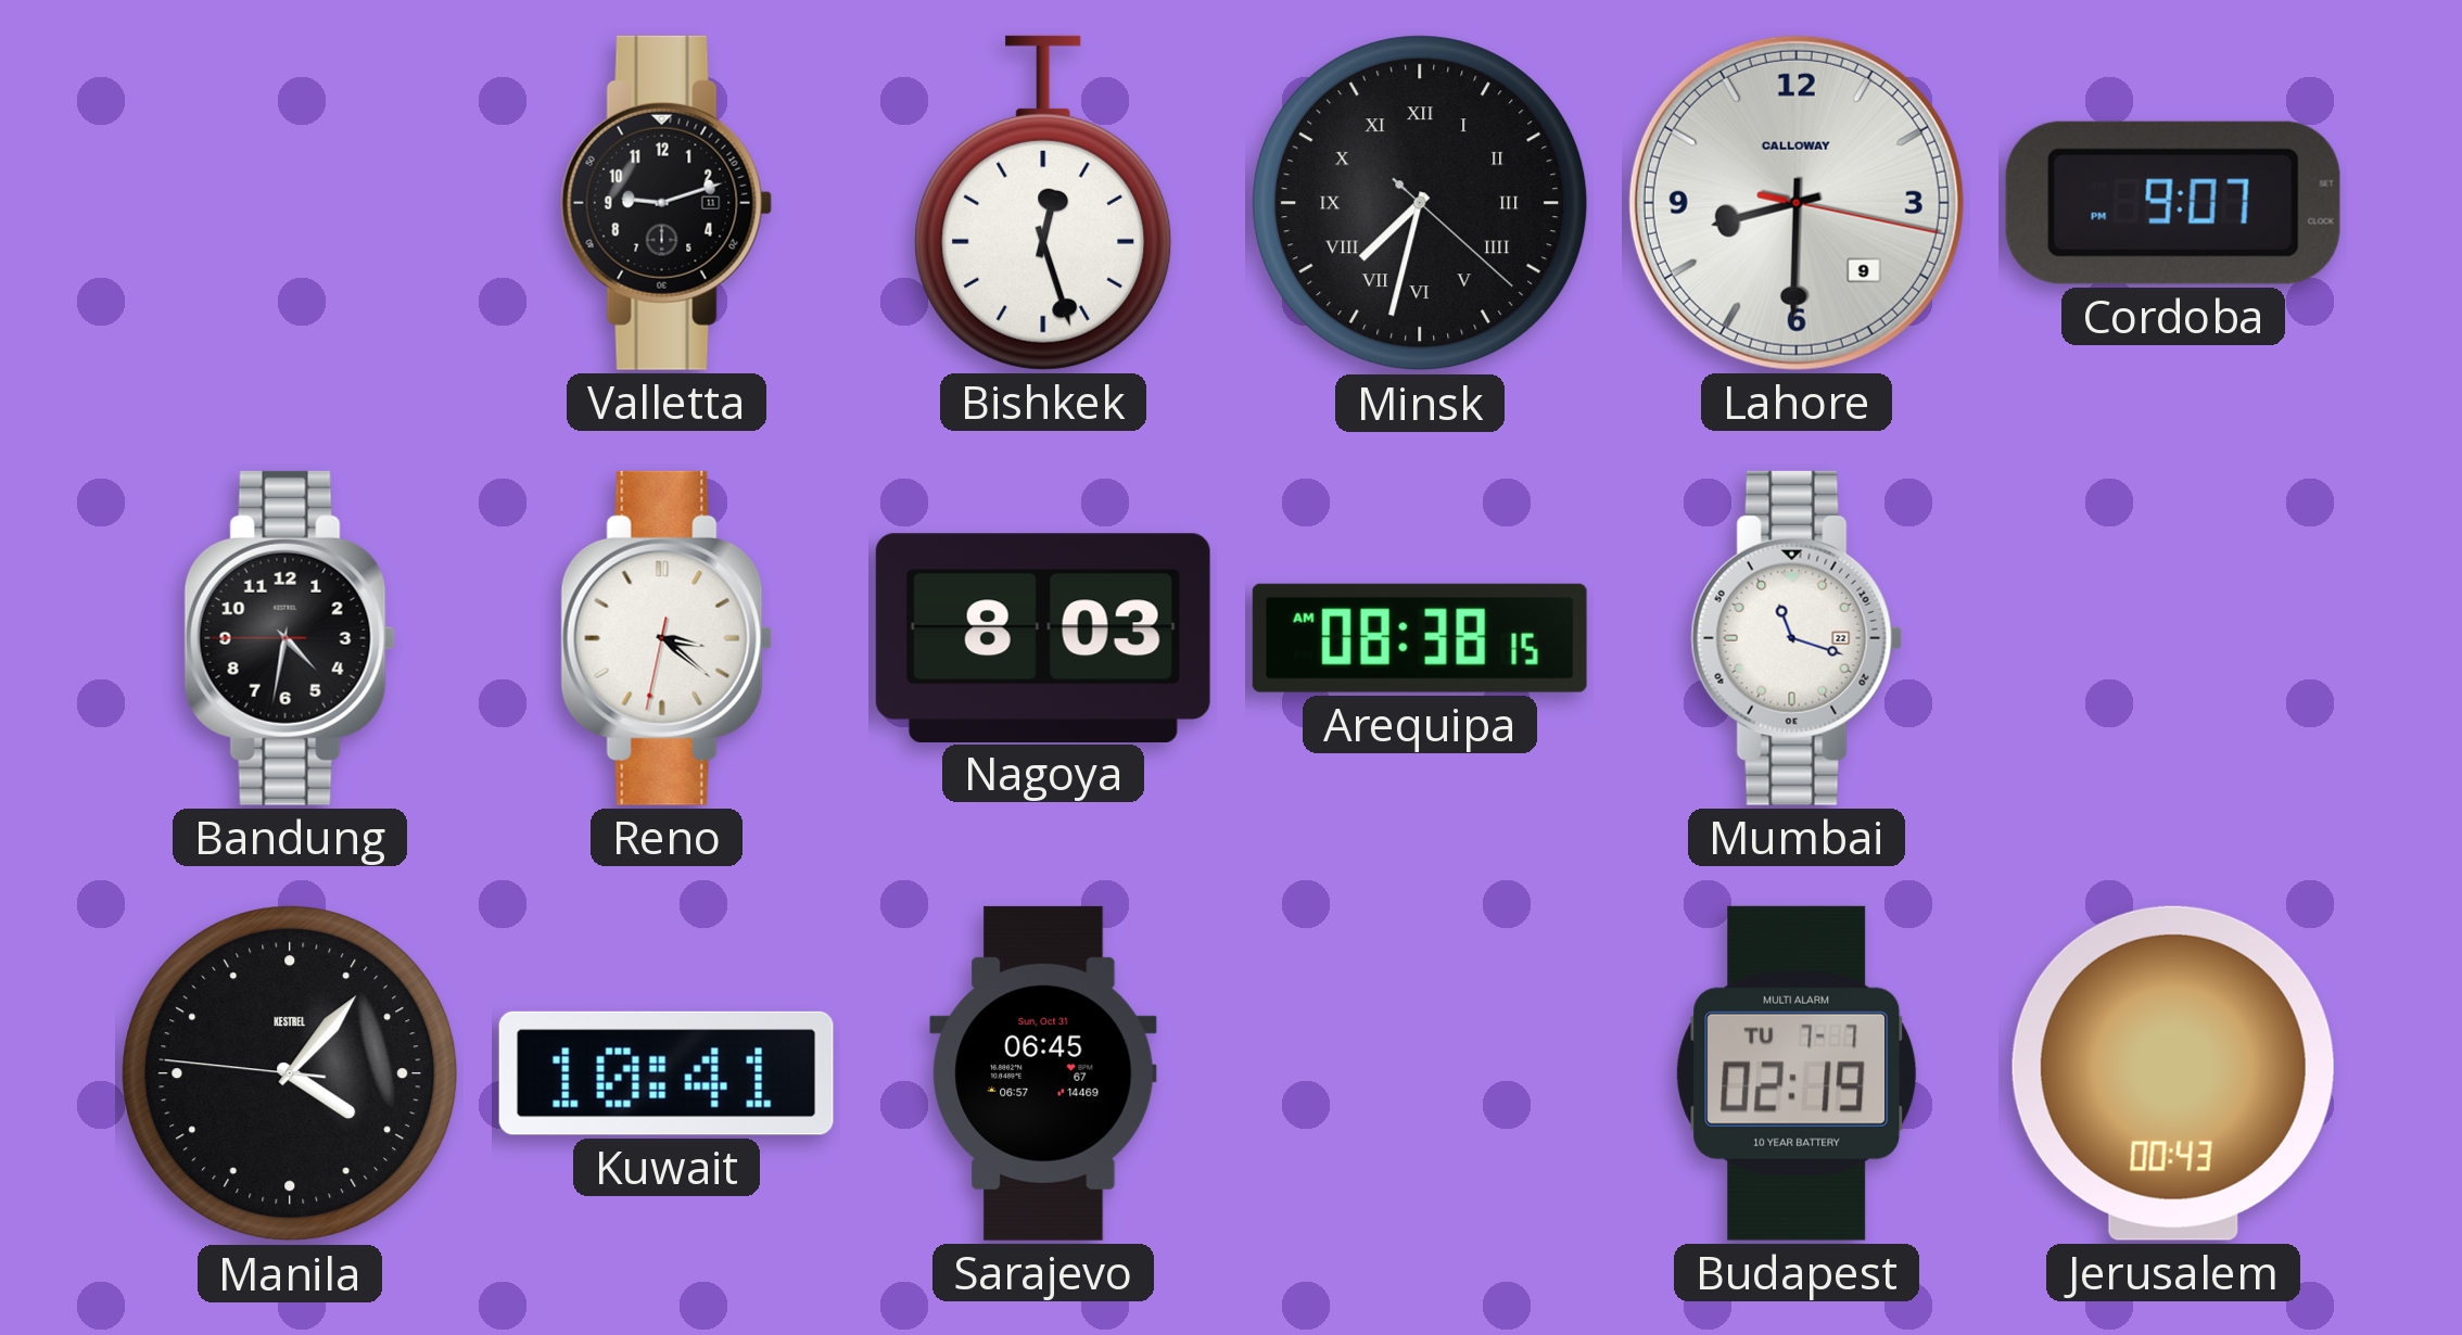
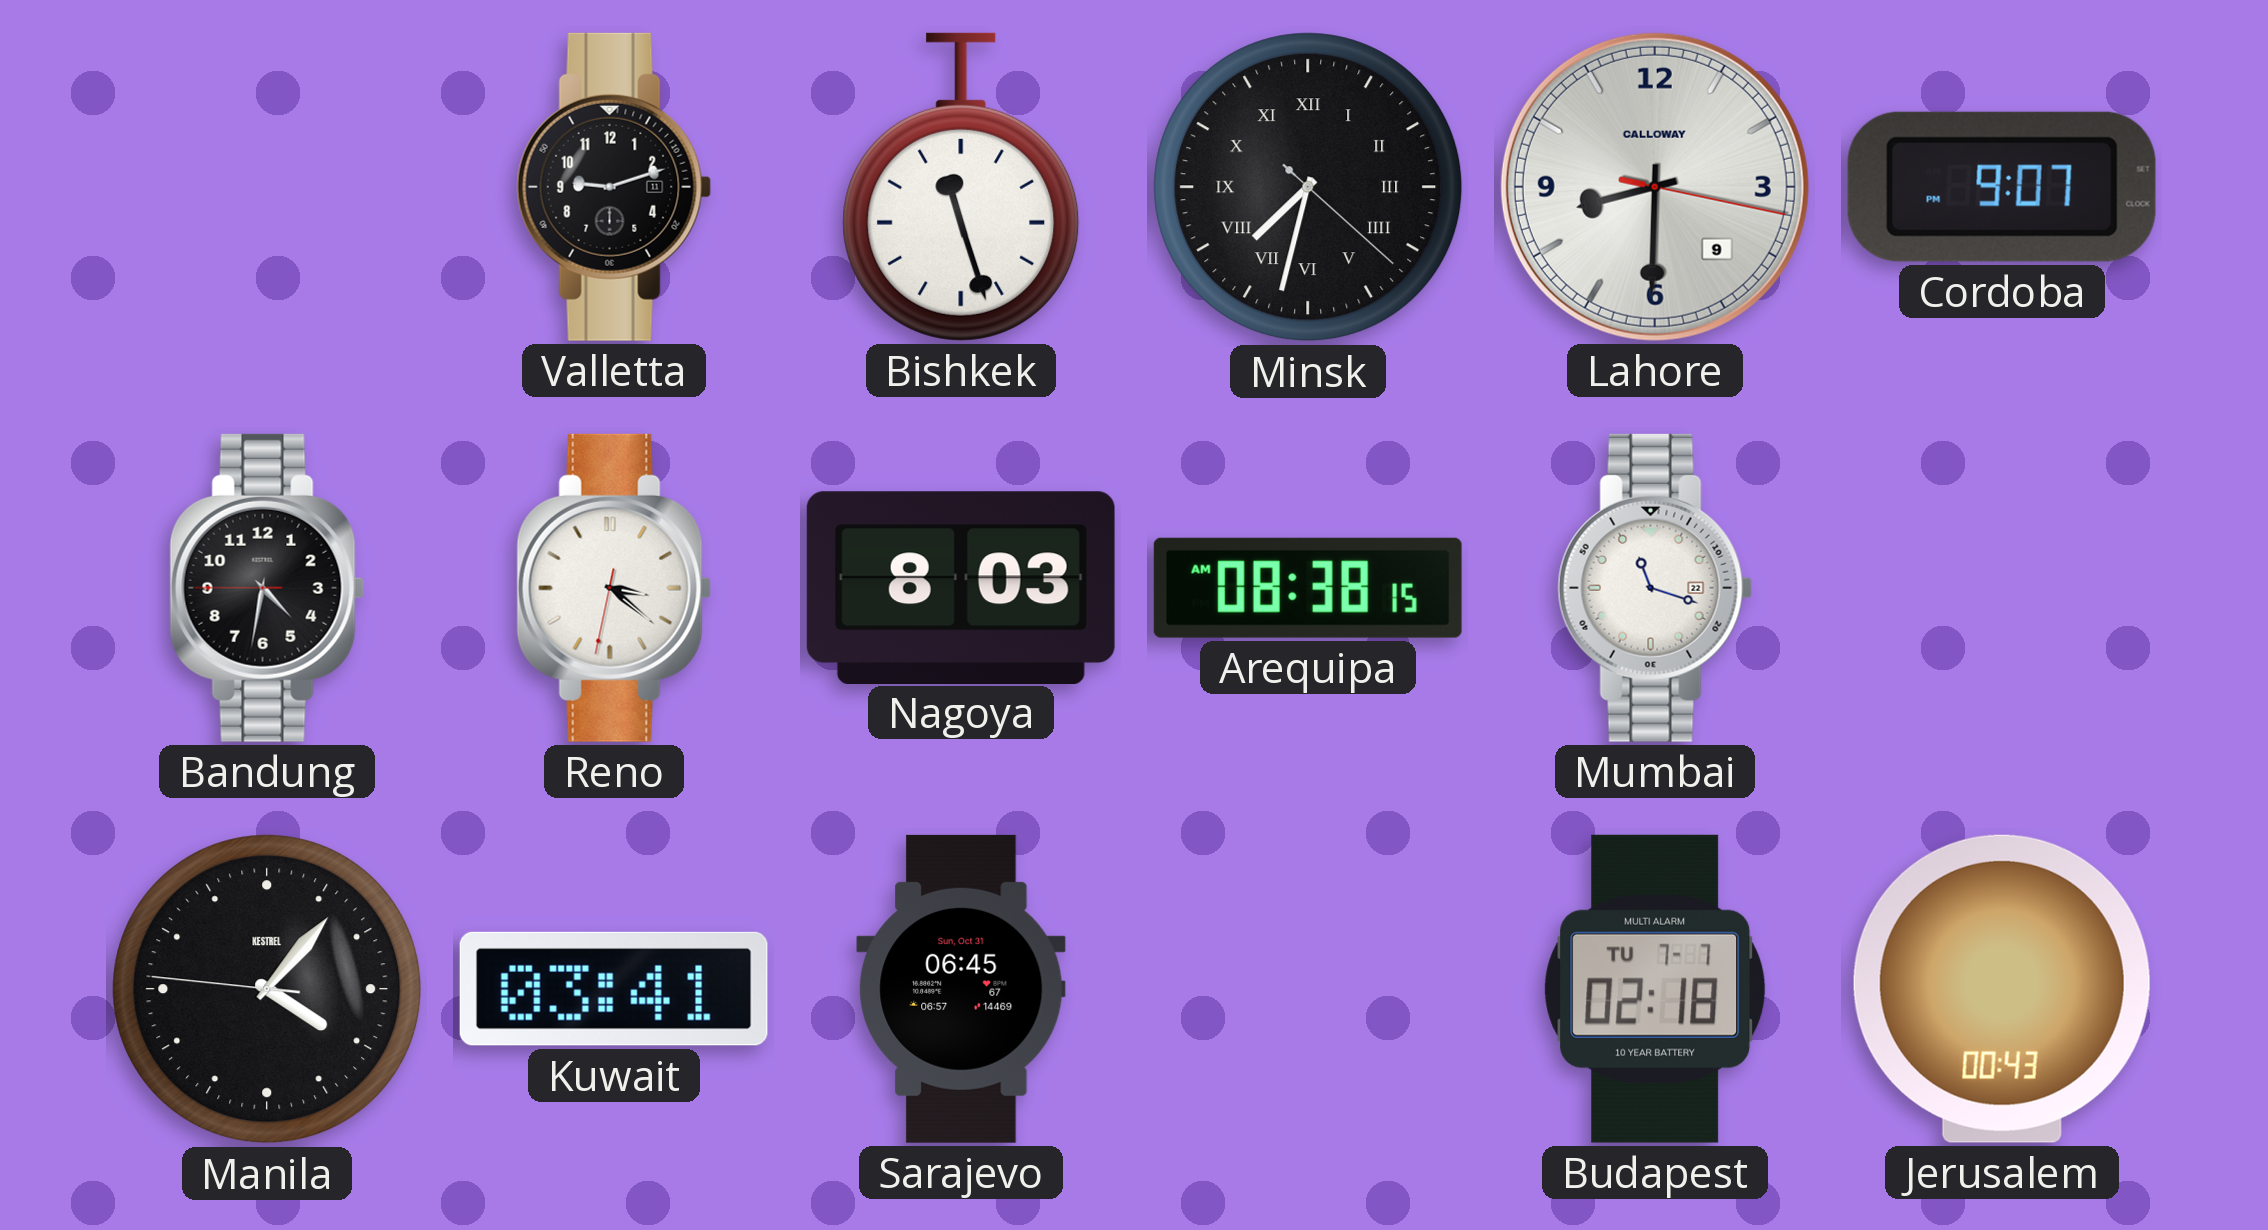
Bishkek: 12:27 -> 11:27
Kuwait: 10:41 -> 03:41
Budapest: 02:19 -> 02:18
